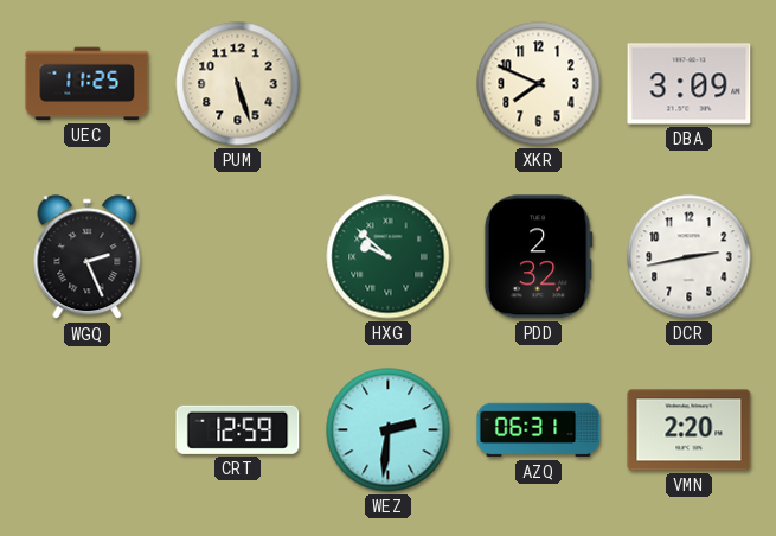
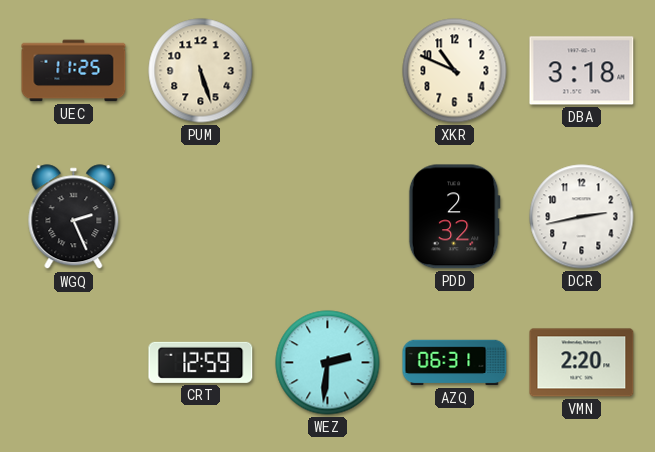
XKR: 7:49 -> 10:49
DBA: 3:09 -> 3:18
HXG: 9:52 -> none
